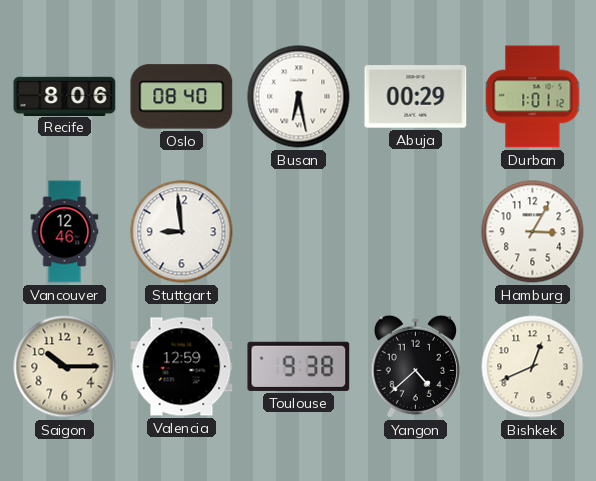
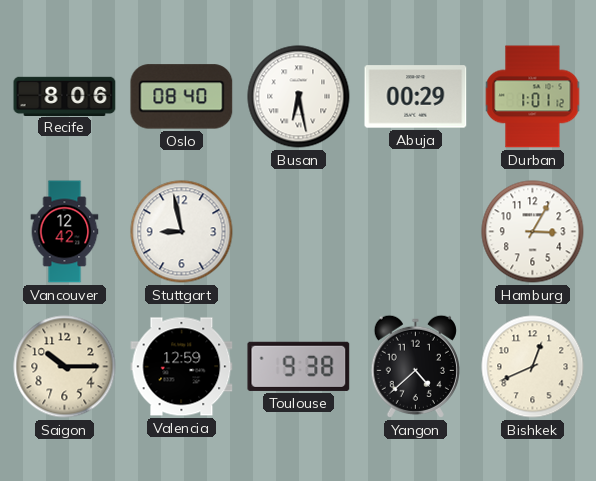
Vancouver: 12:46 -> 12:42
Stuttgart: 8:59 -> 8:58
